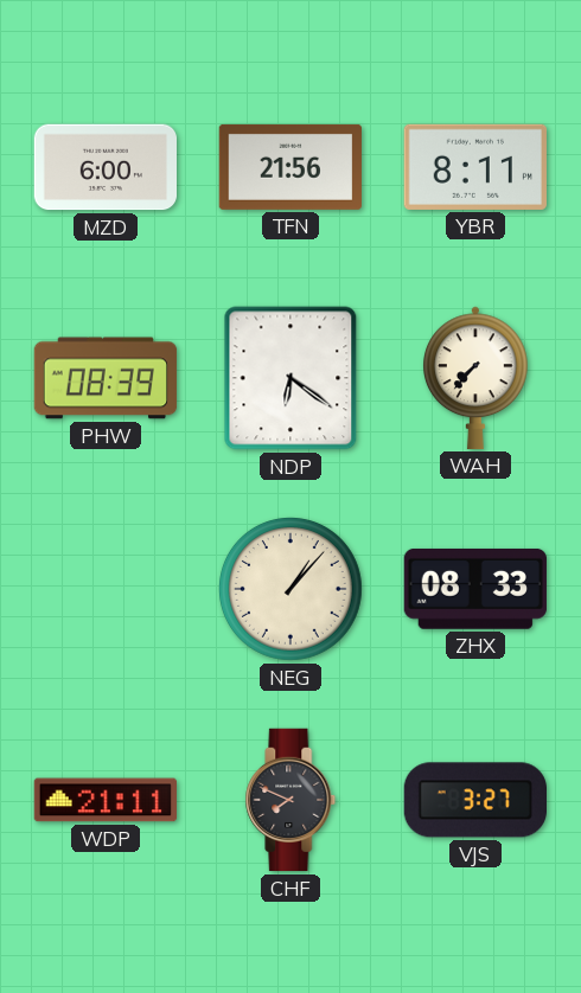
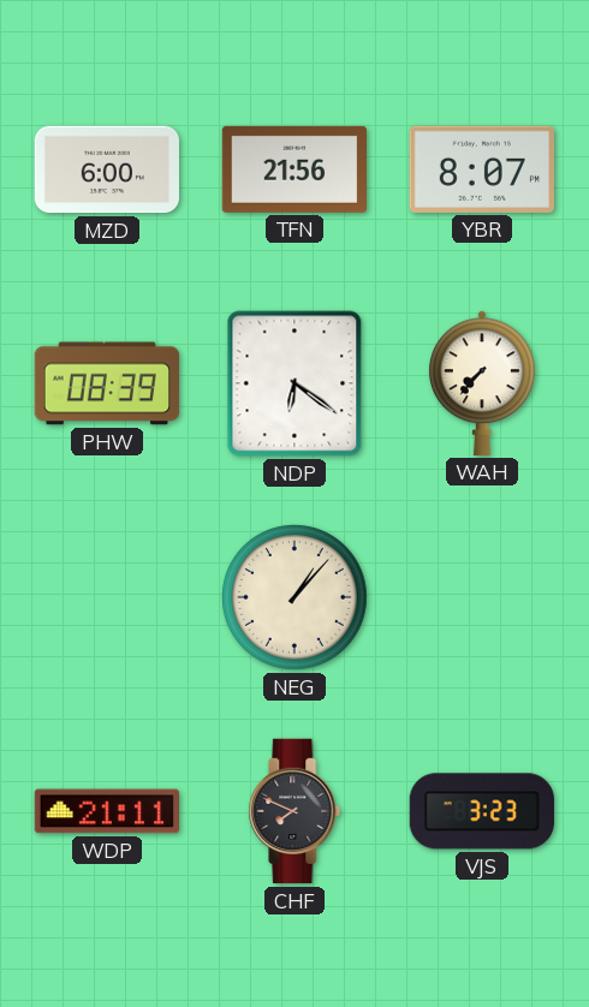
YBR: 8:11 -> 8:07
ZHX: 08:33 -> none
VJS: 3:27 -> 3:23
